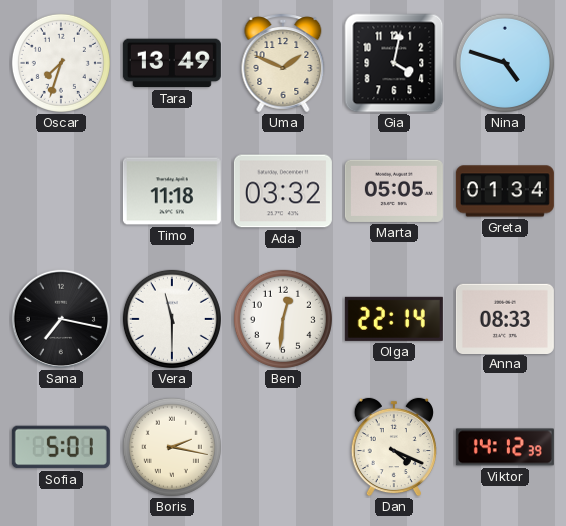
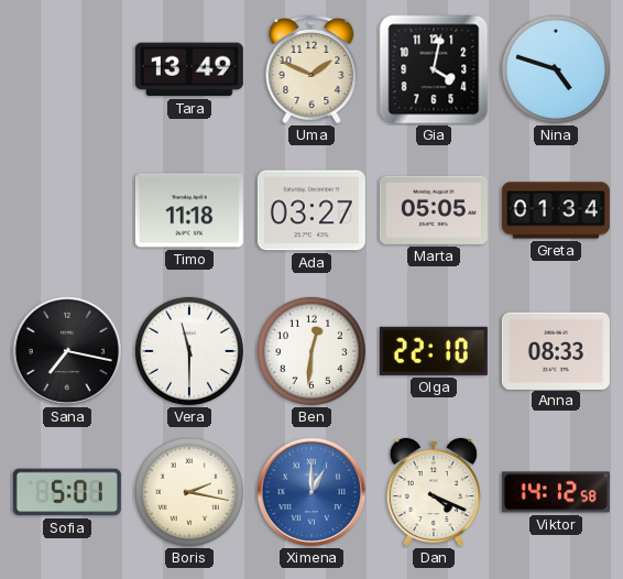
Oscar: 7:33 -> none
Ada: 03:32 -> 03:27
Olga: 22:14 -> 22:10
Ximena: none -> 1:00
Viktor: 14:12:39 -> 14:12:58
